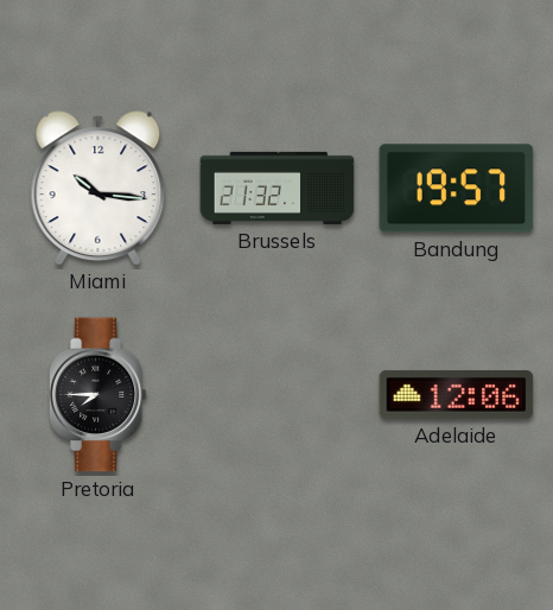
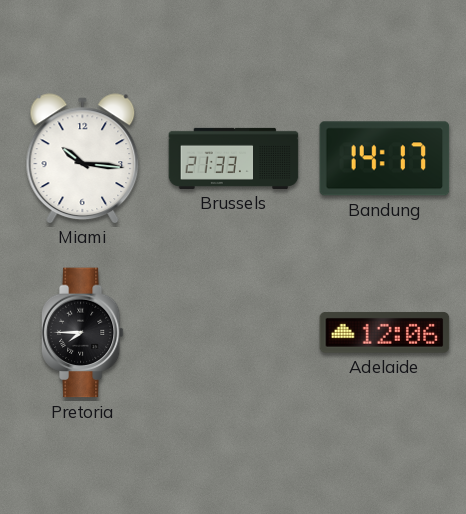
Brussels: 21:32 -> 21:33
Bandung: 19:57 -> 14:17
